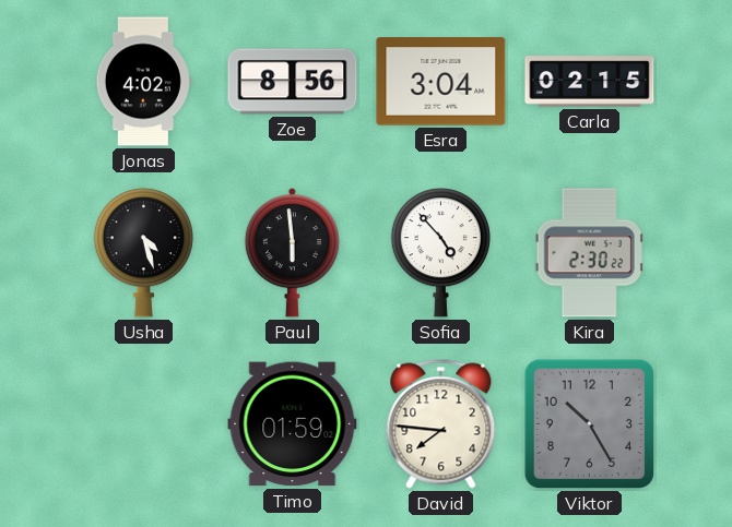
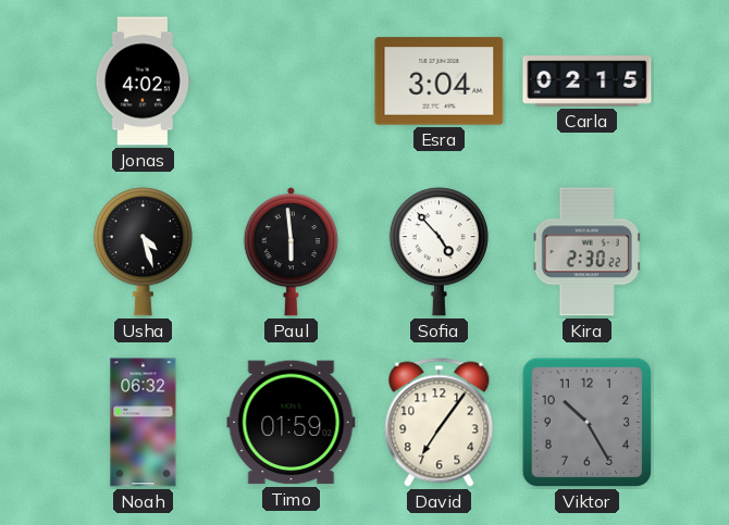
Zoe: 8:56 -> none
Noah: none -> 06:32
David: 7:46 -> 7:06
